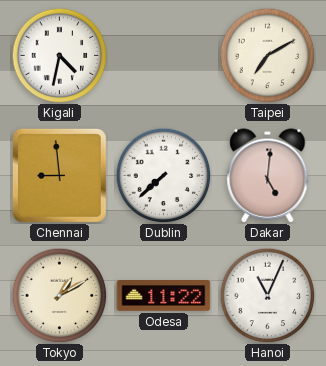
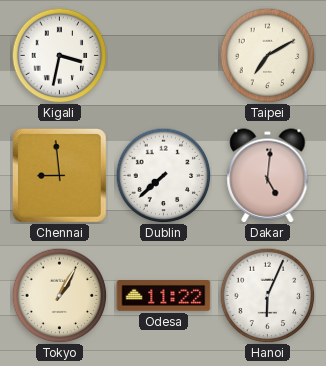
Kigali: 4:32 -> 3:32
Tokyo: 1:10 -> 1:05
Hanoi: 11:04 -> 6:04
